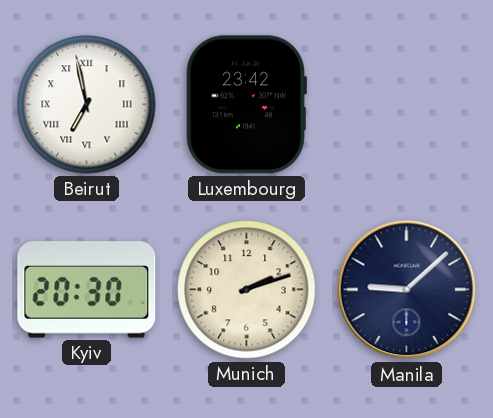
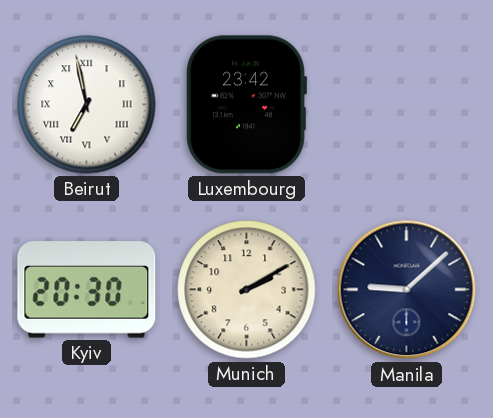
Munich: 2:12 -> 2:10
